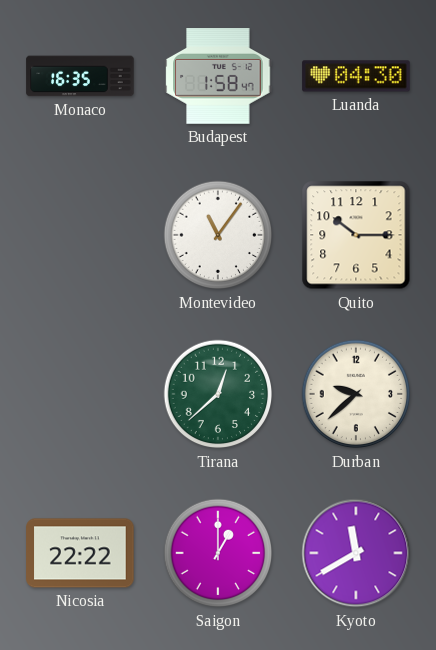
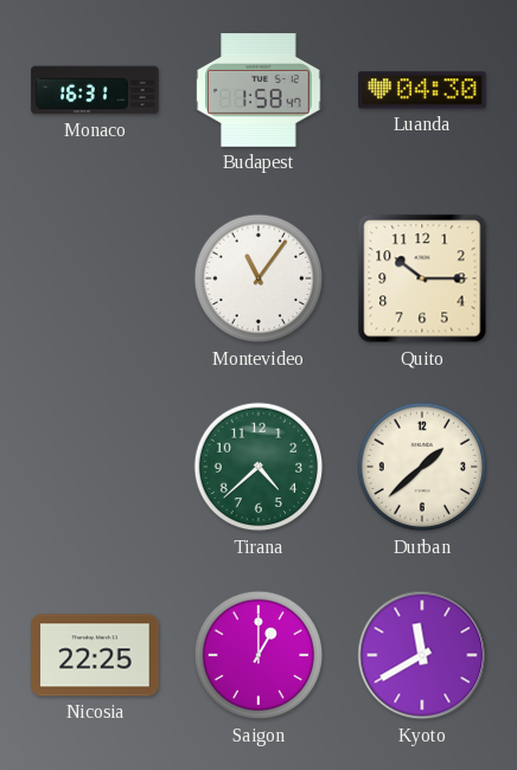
Monaco: 16:35 -> 16:31
Tirana: 12:38 -> 4:38
Durban: 9:38 -> 1:38
Nicosia: 22:22 -> 22:25
